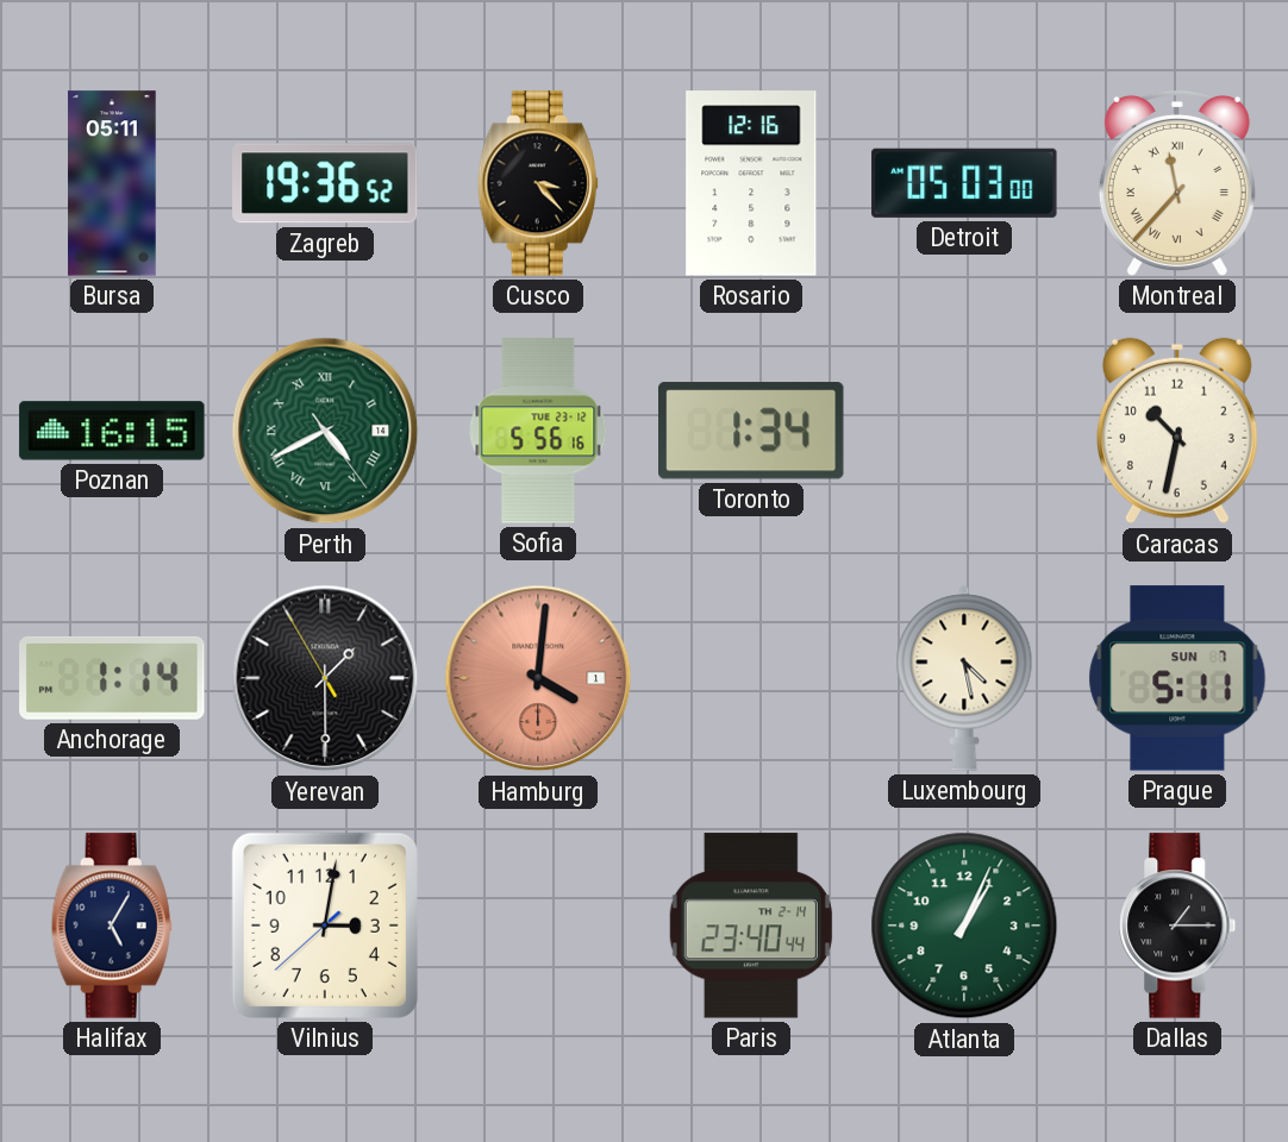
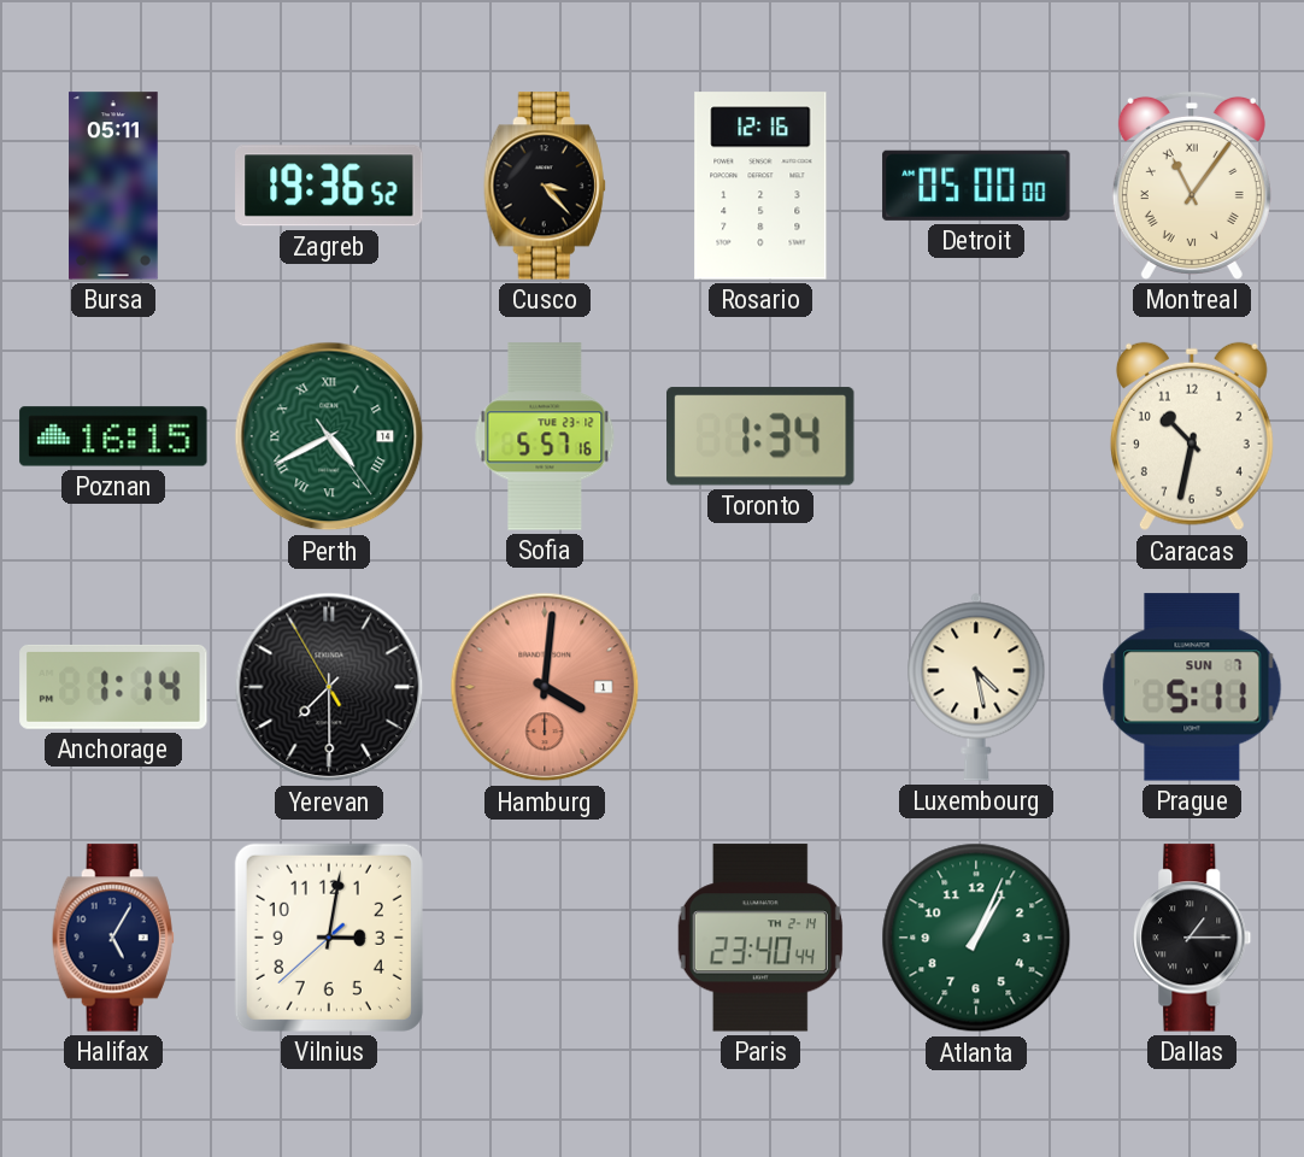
Detroit: 05:03 -> 05:00
Montreal: 11:37 -> 11:06
Sofia: 5:56 -> 5:57
Yerevan: 1:29 -> 7:29
